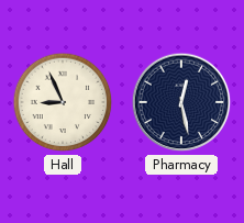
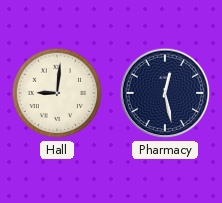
Hall: 8:56 -> 9:01
